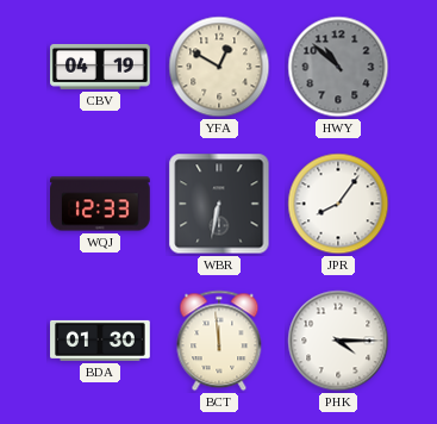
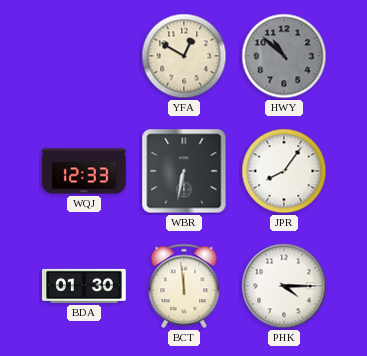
CBV: 04:19 -> none
